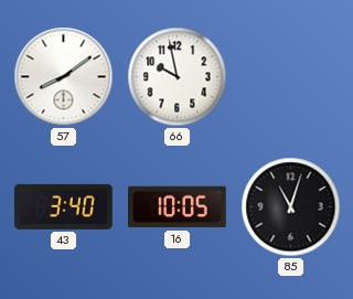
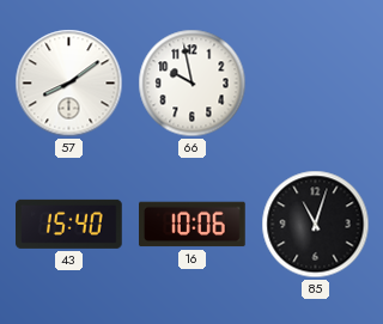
43: 3:40 -> 15:40
16: 10:05 -> 10:06
